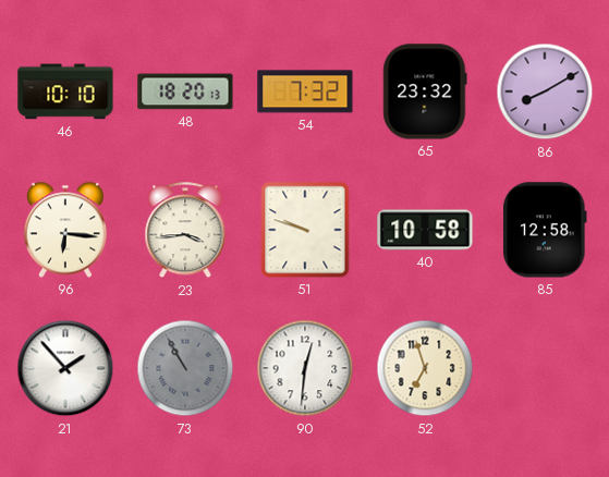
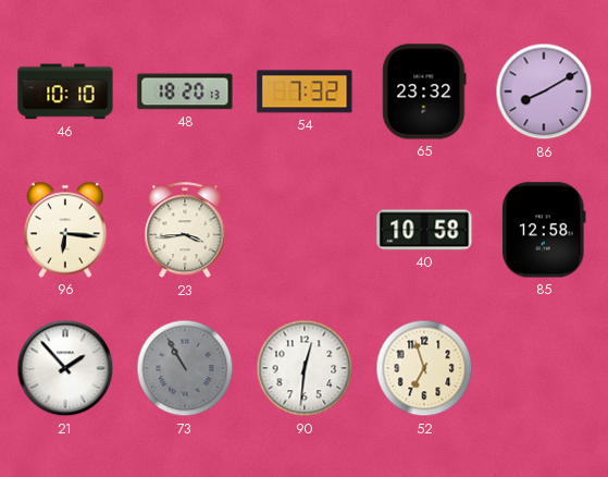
51: 9:48 -> none
